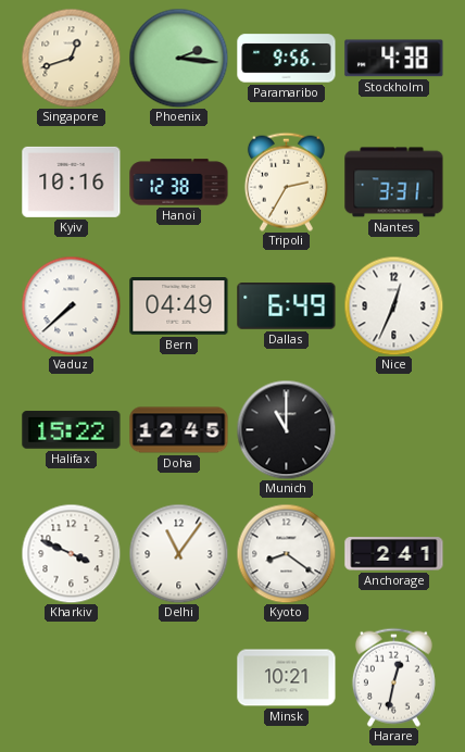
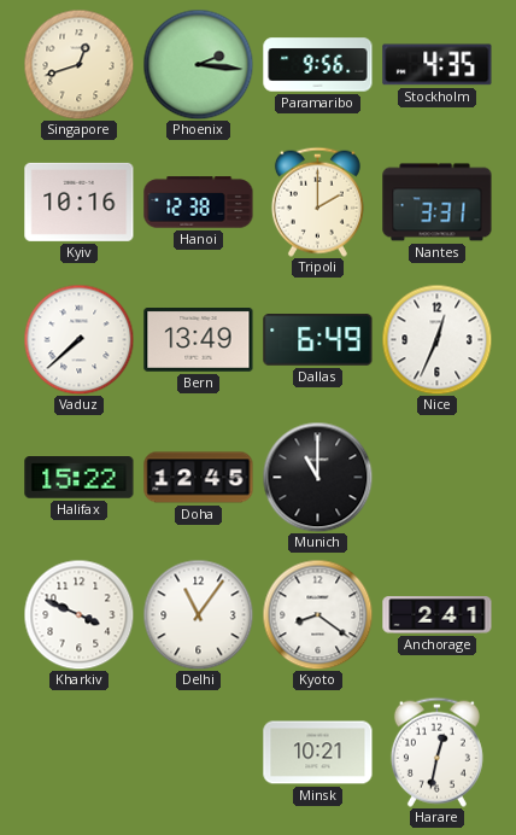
Stockholm: 4:38 -> 4:35
Tripoli: 2:35 -> 2:00
Bern: 04:49 -> 13:49
